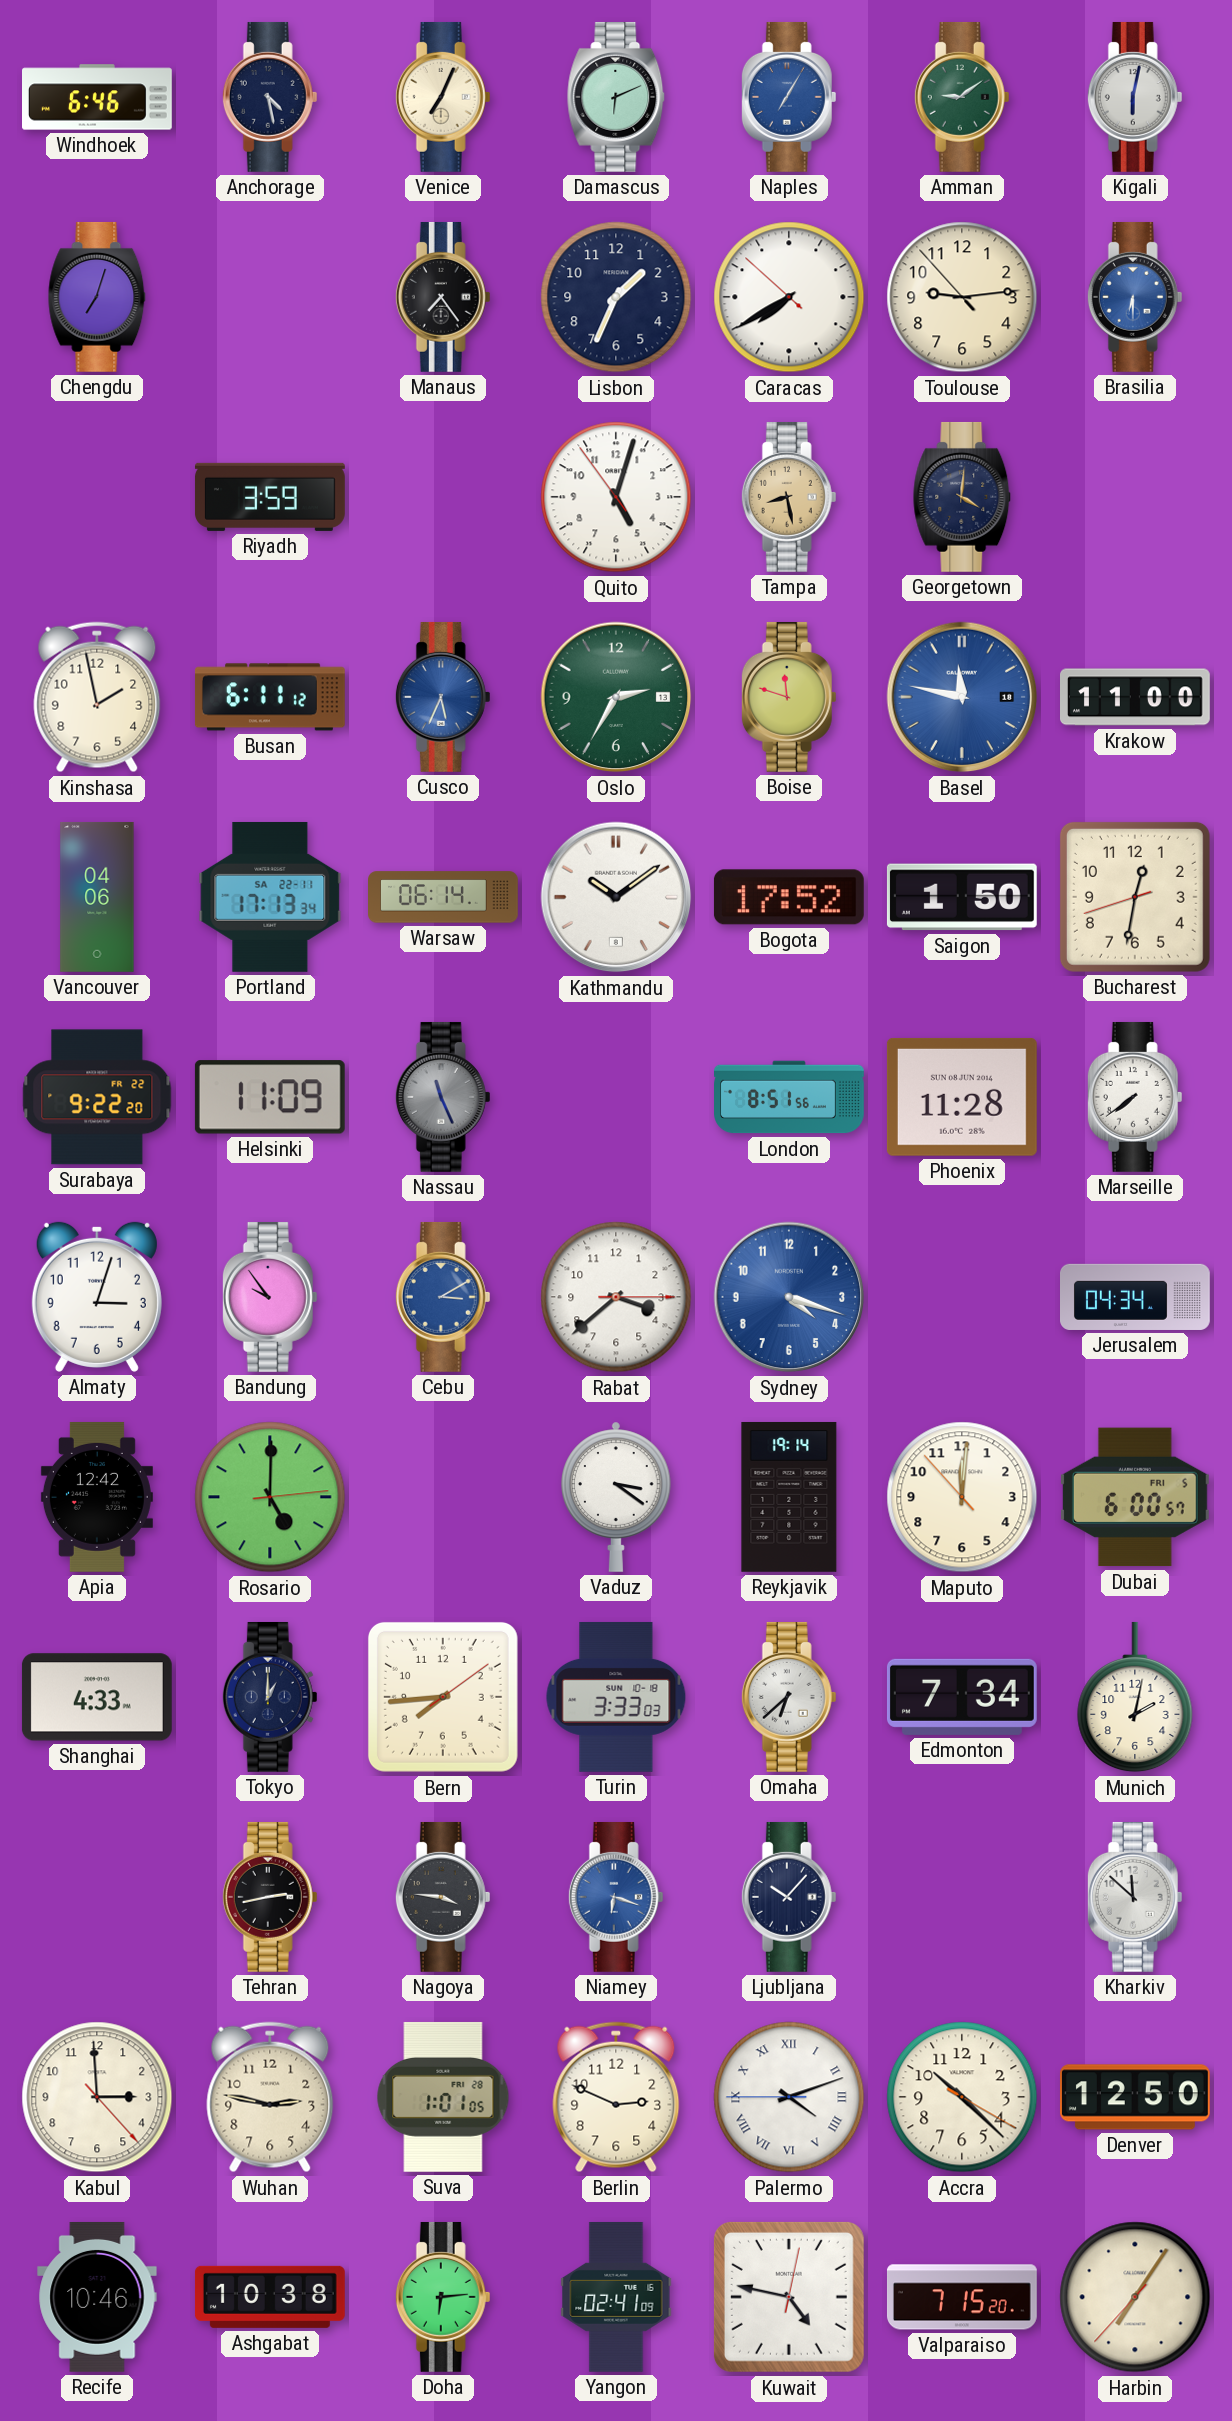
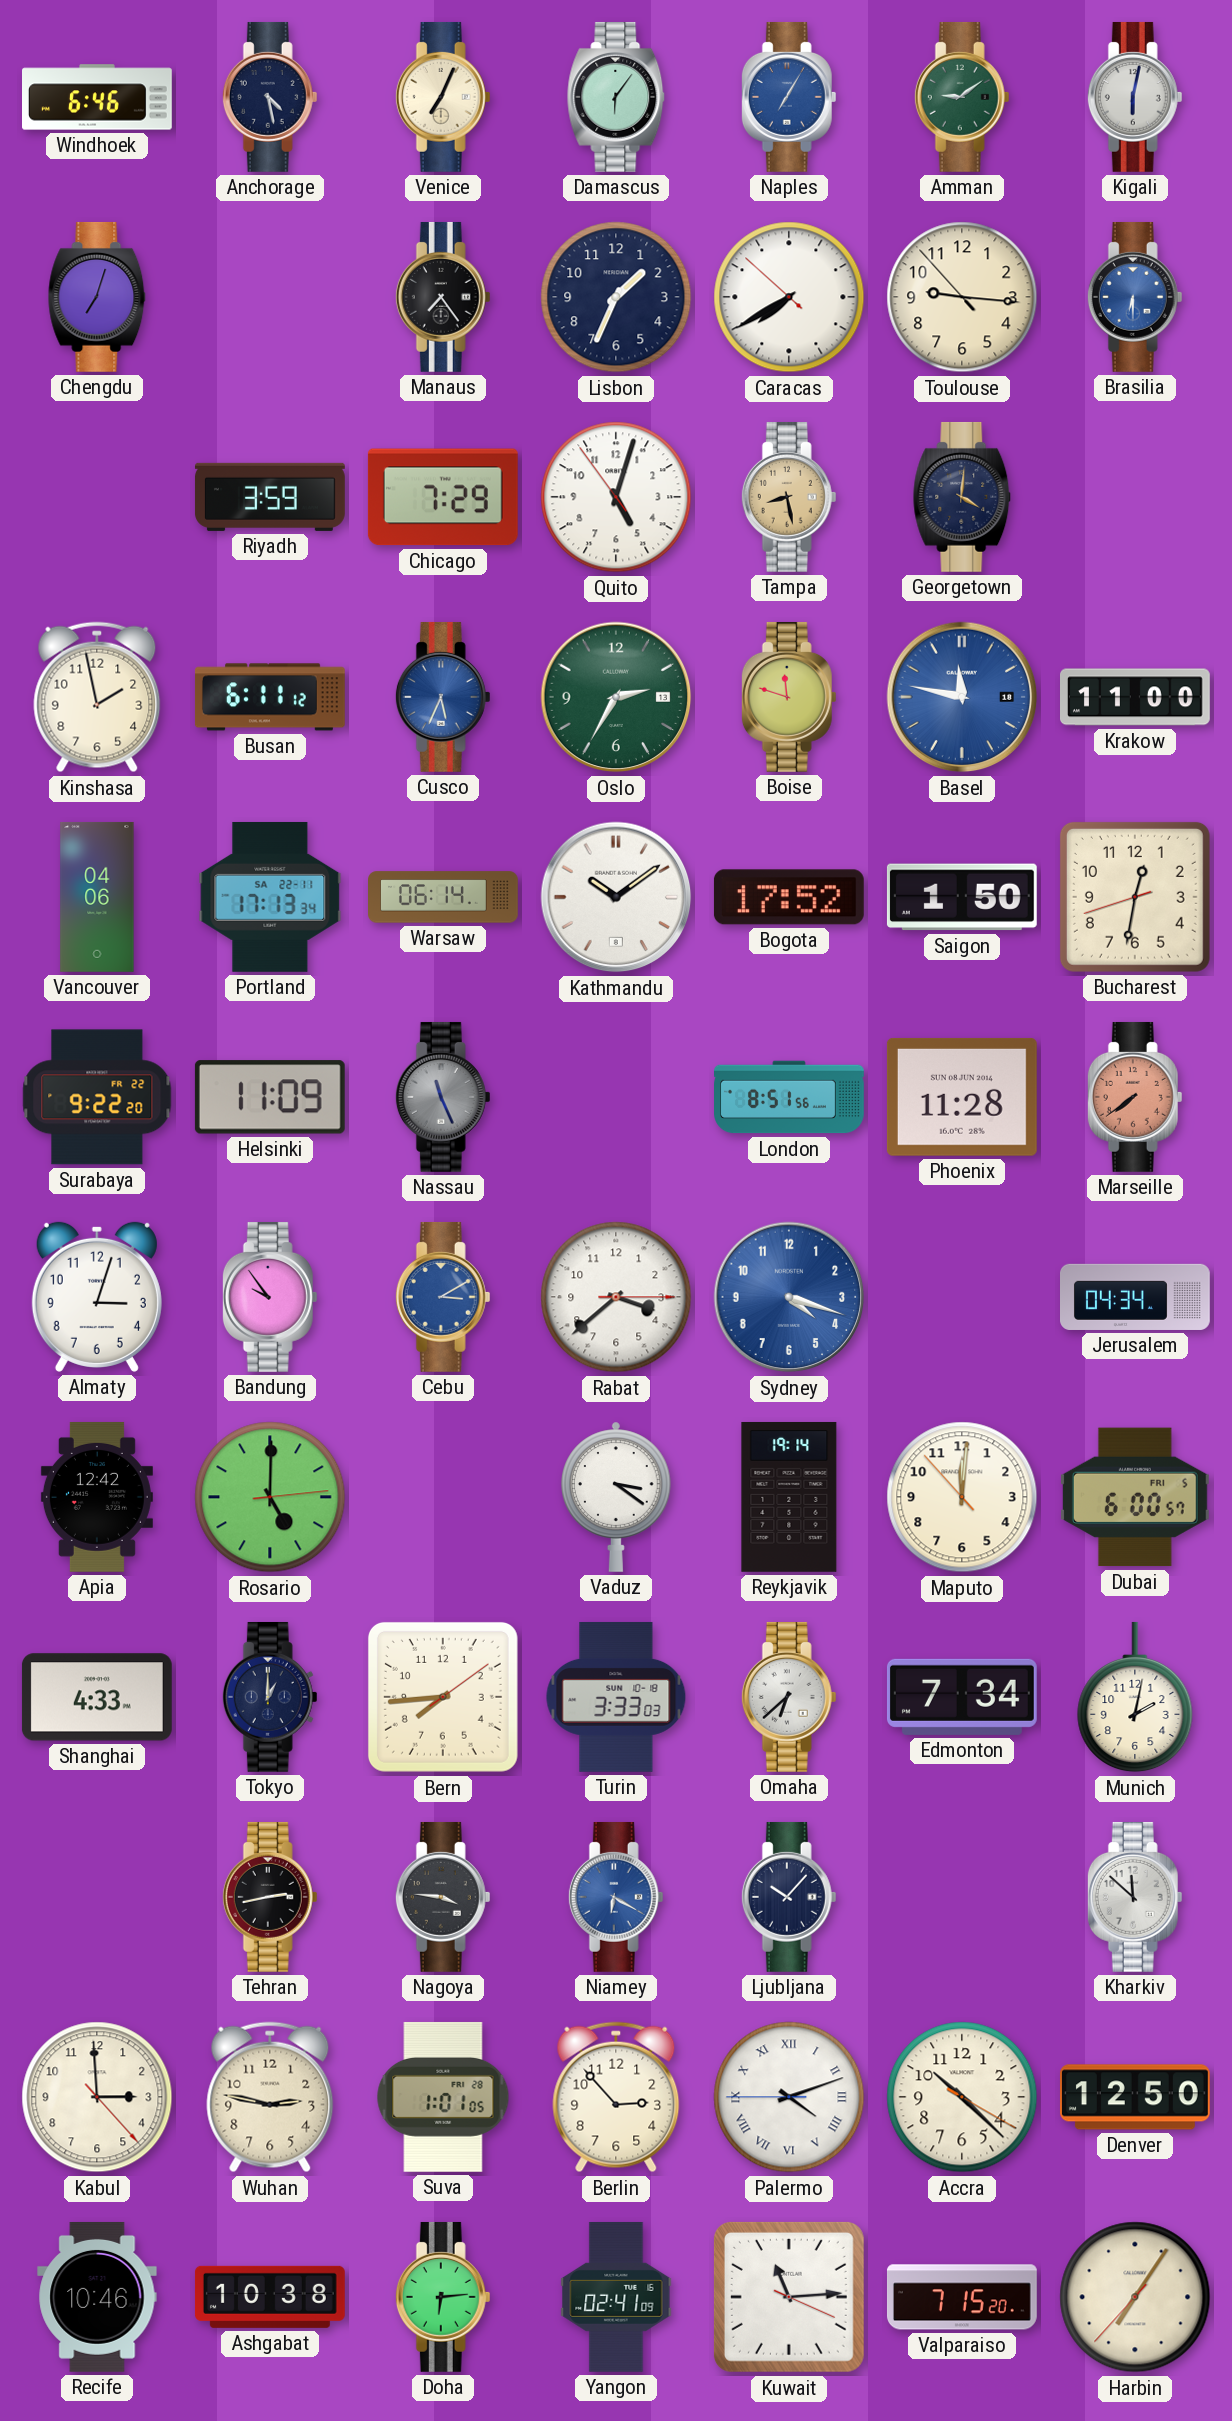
Damascus: 6:11 -> 6:06
Toulouse: 9:13 -> 9:15
Chicago: none -> 7:29
Marseille dial: white -> salmon
Niamey: 6:18 -> 6:20
Berlin: 2:49 -> 2:53
Kuwait: 4:47 -> 11:14
